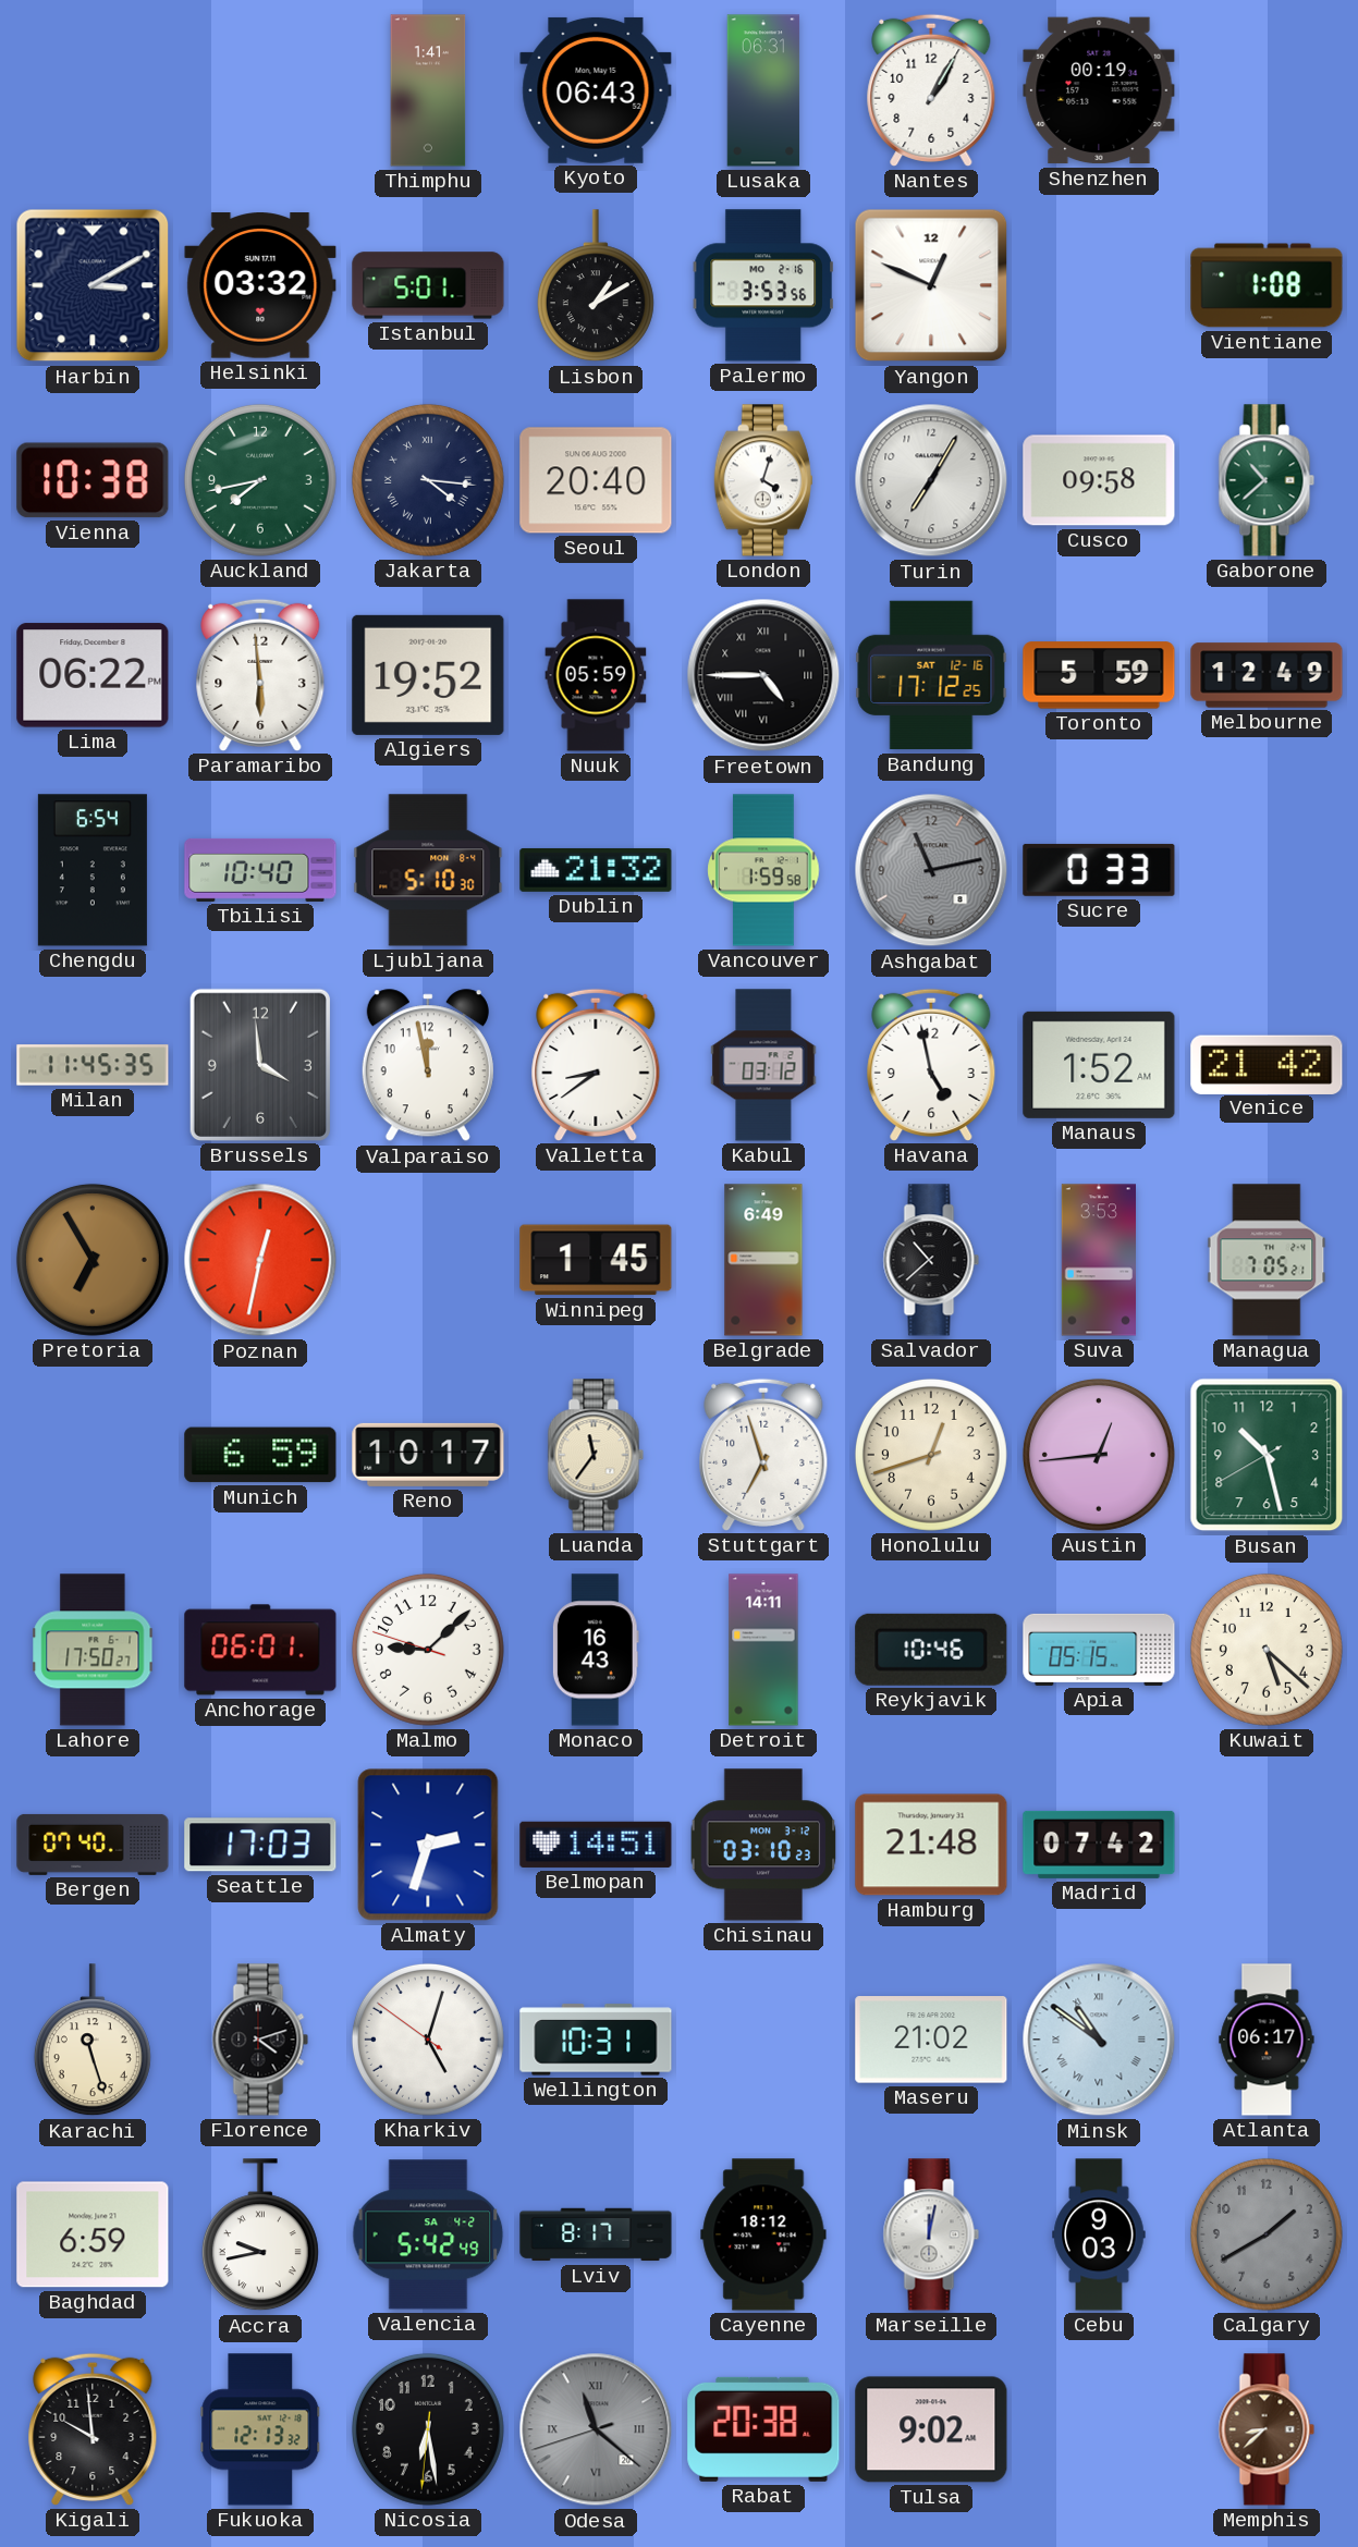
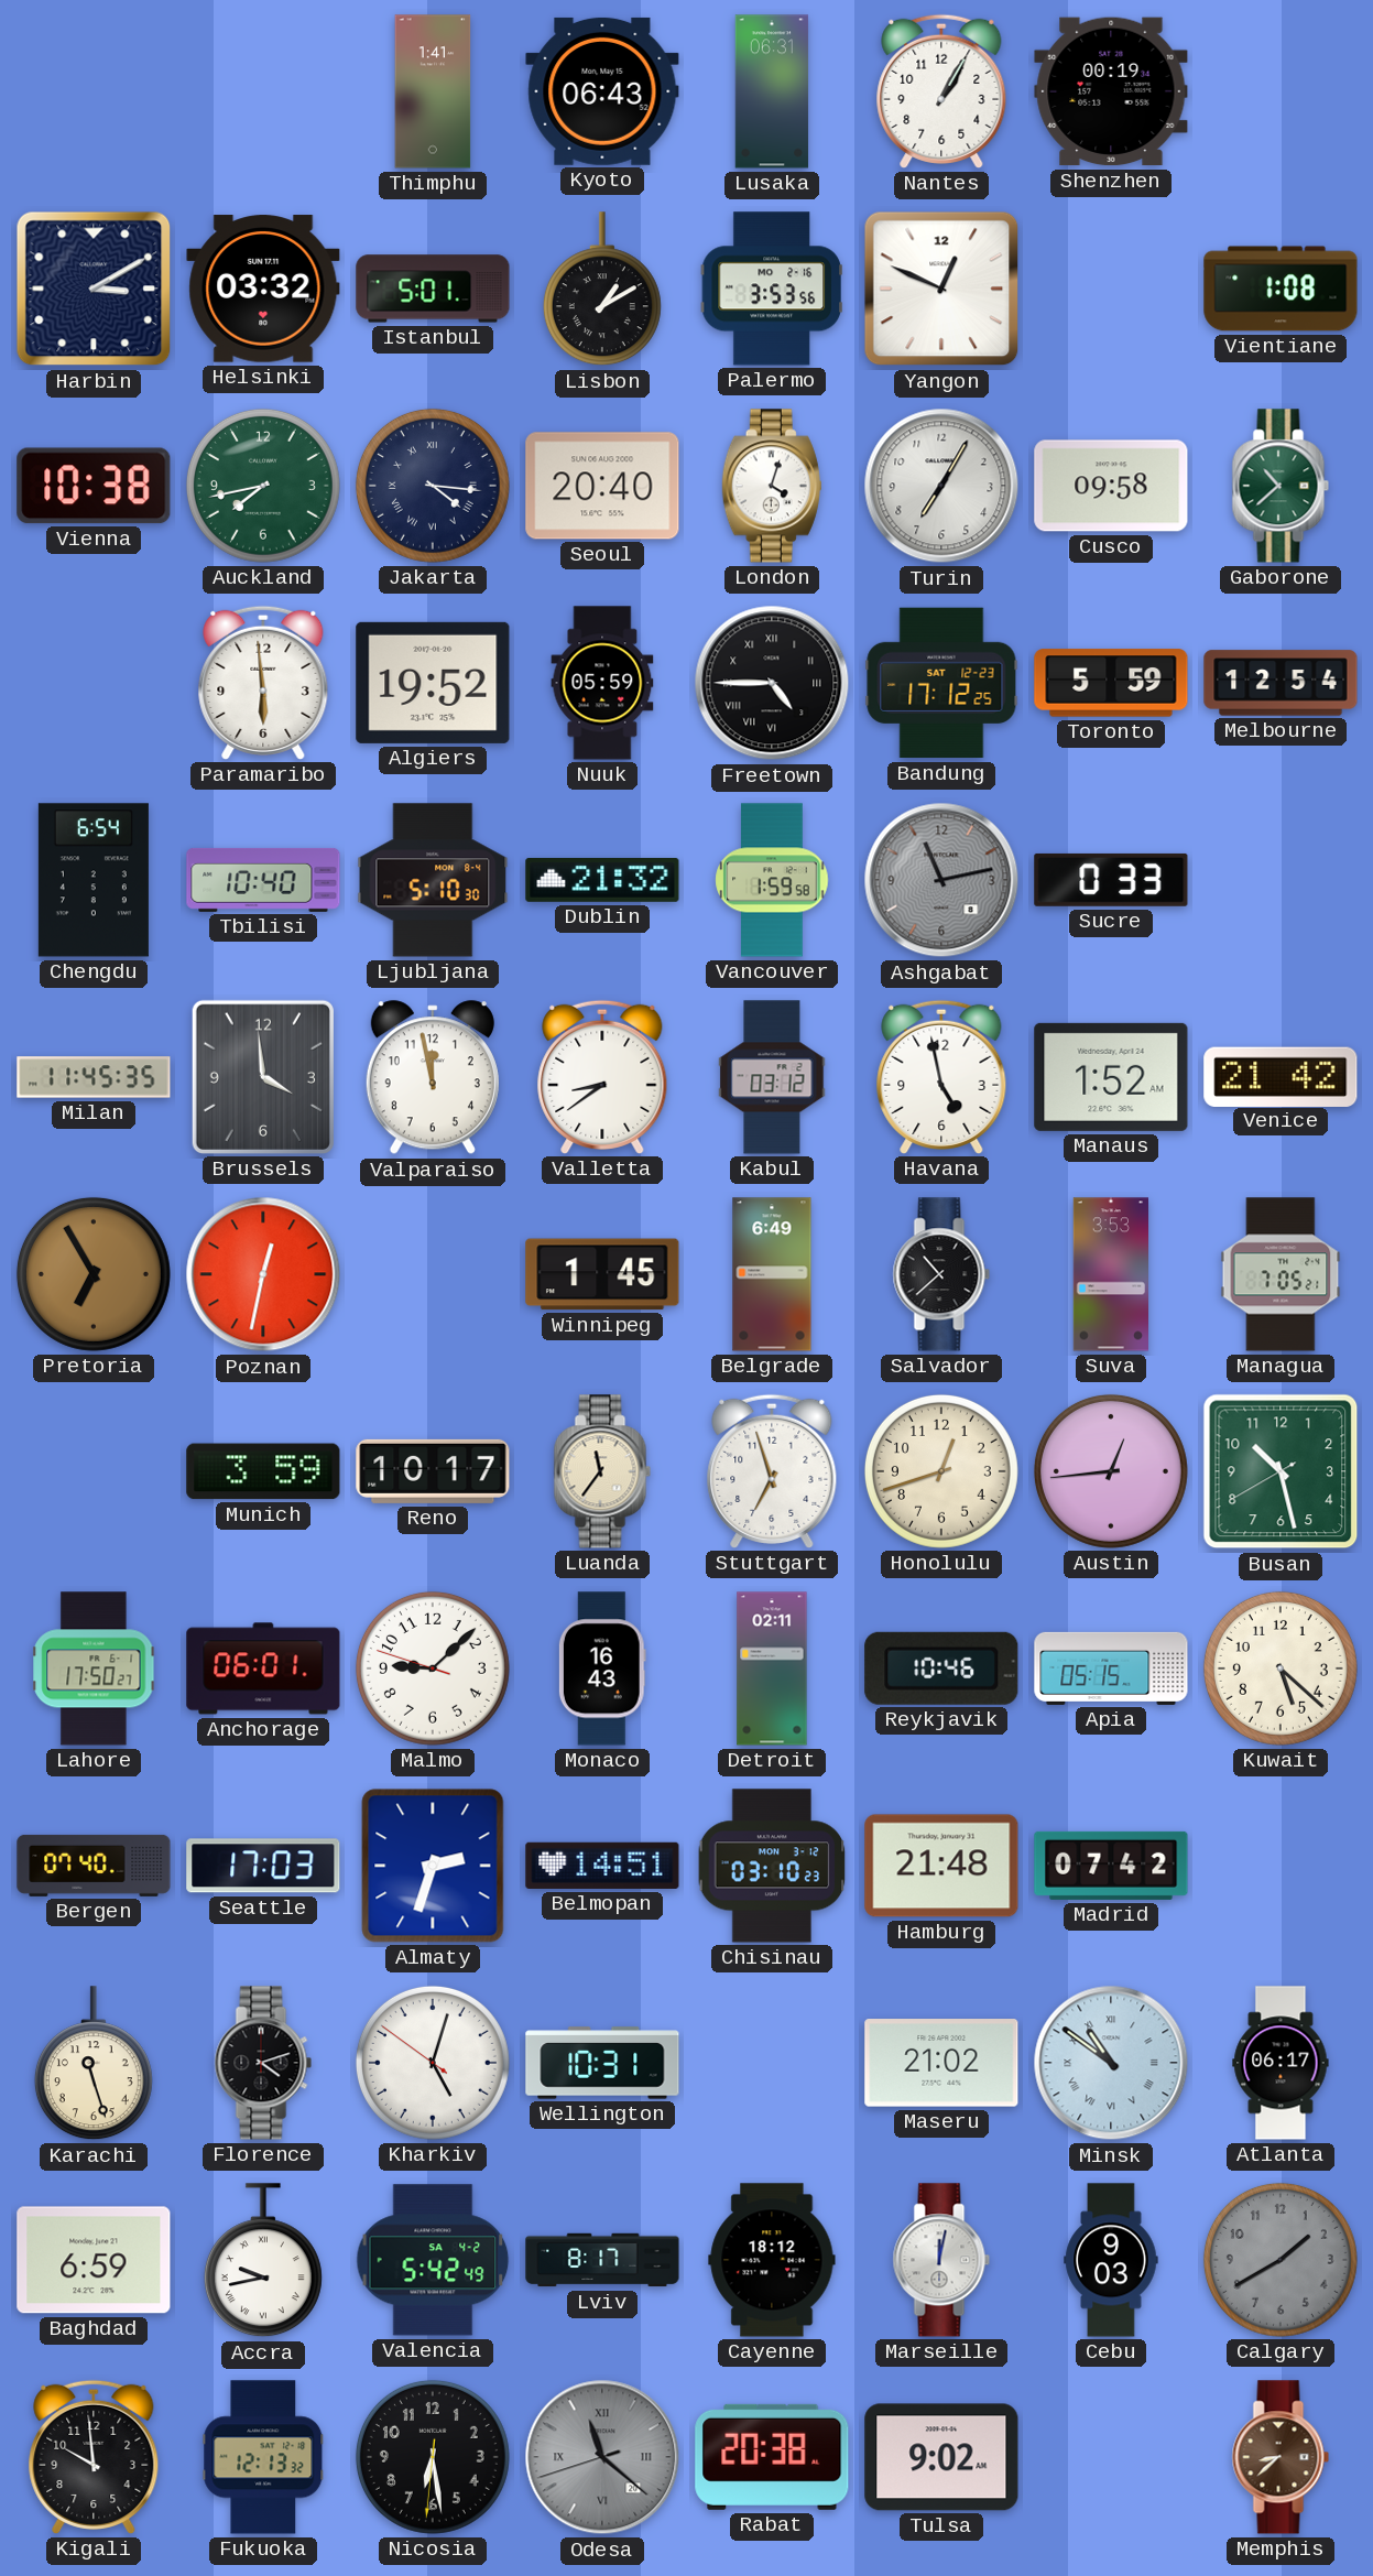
Lima: 06:22 -> none
Bandung date: SAT 12-16 -> SAT 12-23
Melbourne: 12:49 -> 12:54
Munich: 6:59 -> 3:59
Detroit: 14:11 -> 02:11
